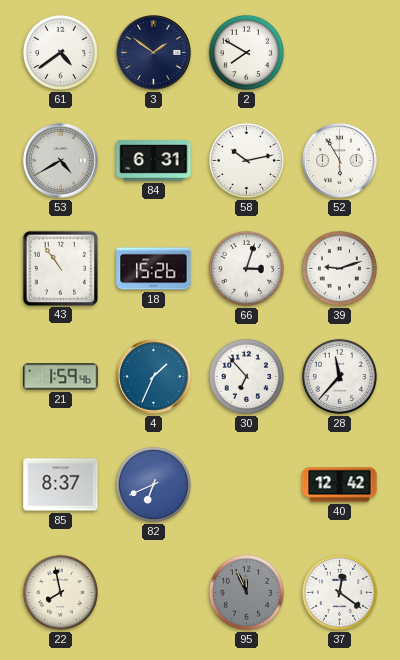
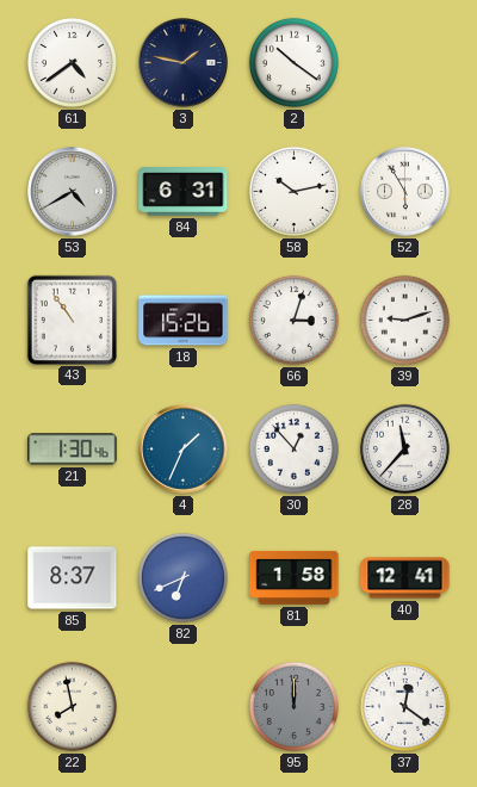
3: 1:51 -> 1:47
2: 7:50 -> 10:21
21: 1:59 -> 1:30
30: 6:53 -> 12:53
81: none -> 1:58
40: 12:42 -> 12:41
95: 11:56 -> 12:00
